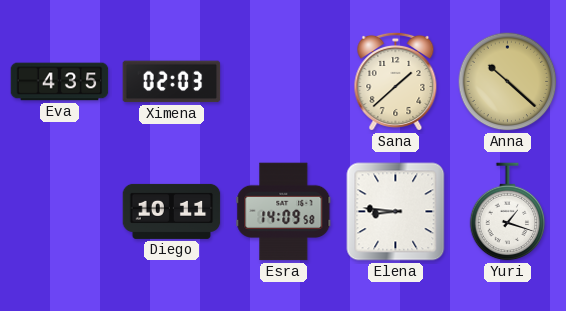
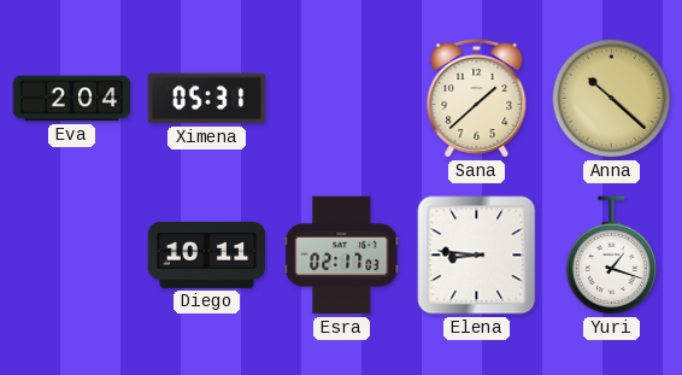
Eva: 4:35 -> 2:04
Ximena: 02:03 -> 05:31
Esra: 14:09 -> 02:17
